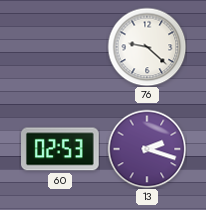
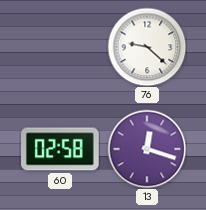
60: 02:53 -> 02:58
13: 2:18 -> 12:18
